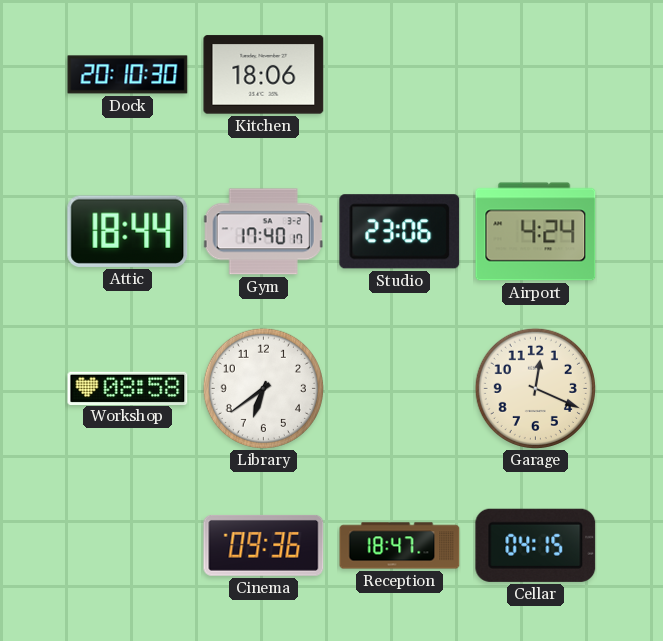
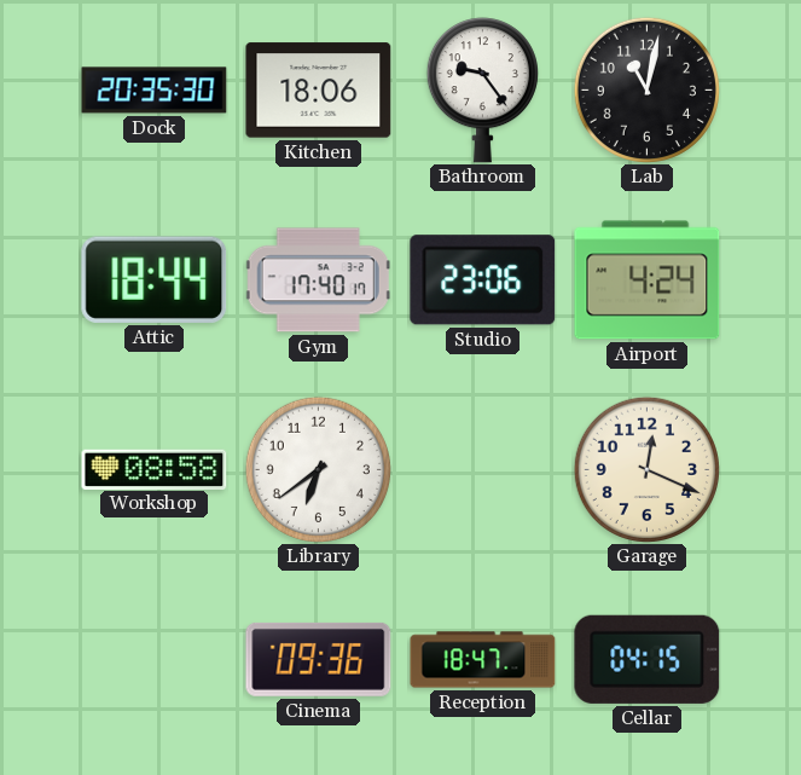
Dock: 20:10 -> 20:35
Bathroom: none -> 9:24
Lab: none -> 11:02
